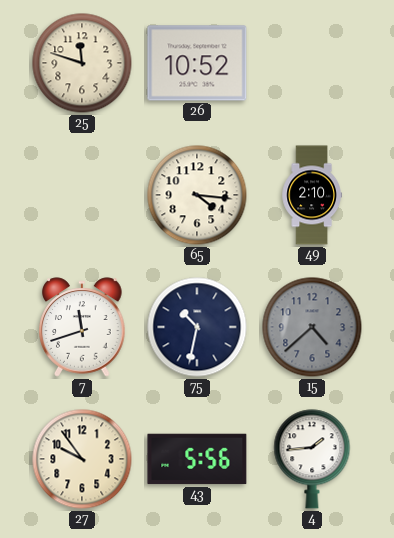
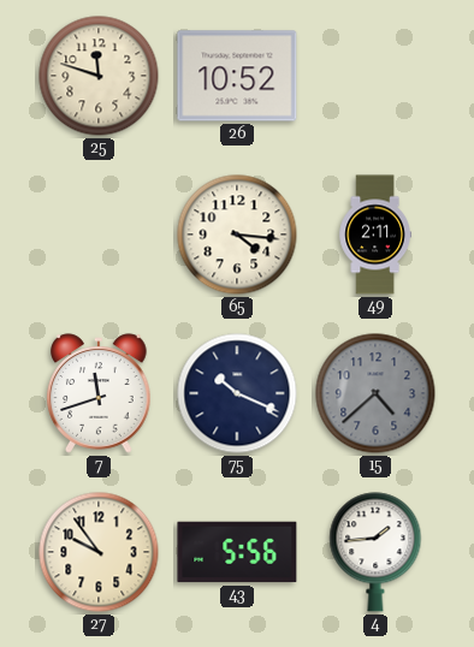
49: 2:10 -> 2:11
75: 10:32 -> 10:19
